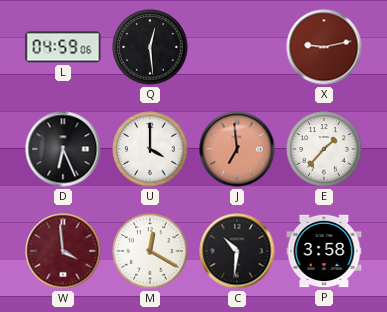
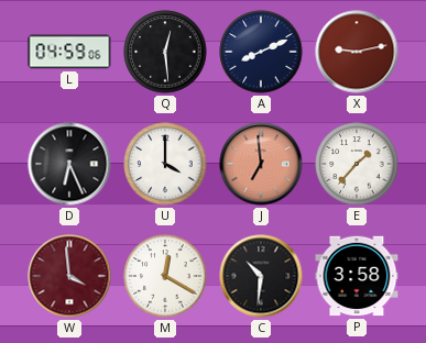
A: none -> 8:11
